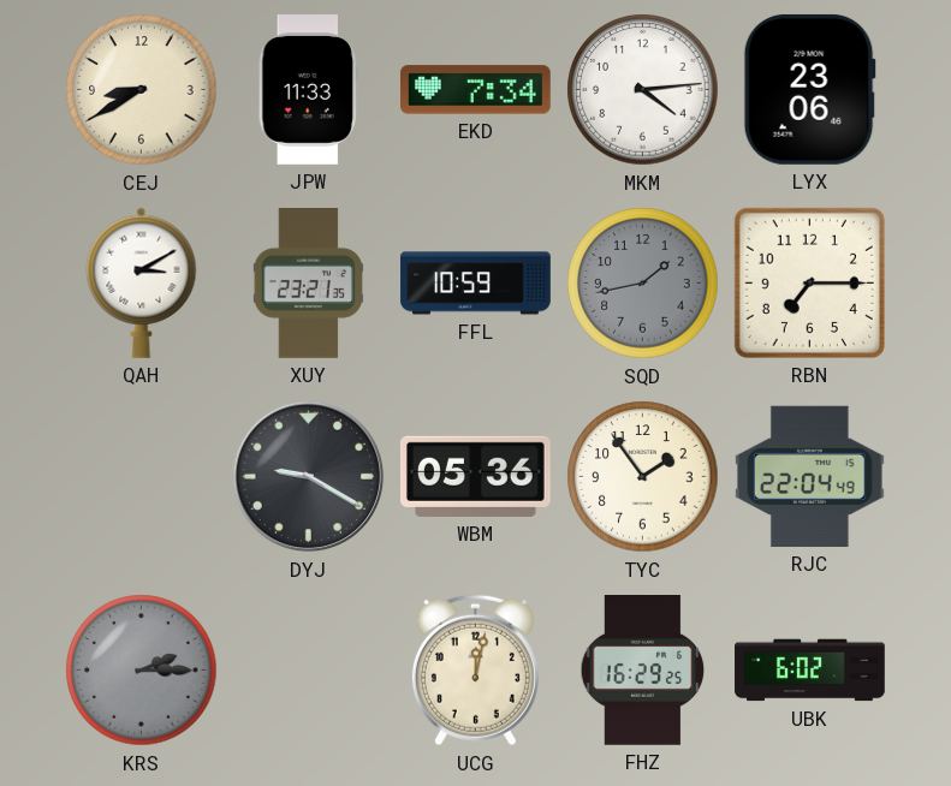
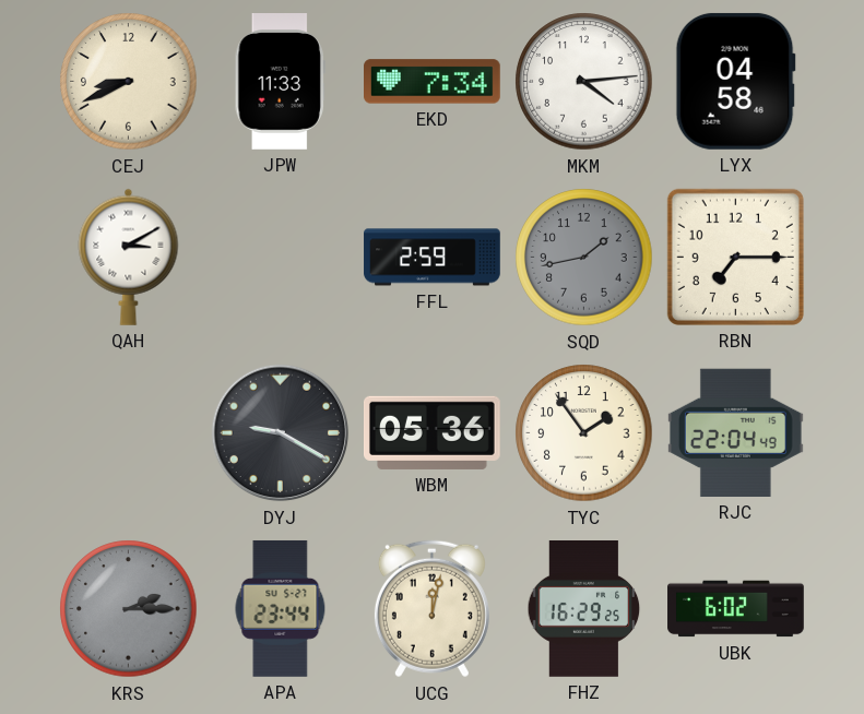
CEJ: 8:40 -> 8:41
LYX: 23:06 -> 04:58
XUY: 23:21 -> none
FFL: 10:59 -> 2:59
APA: none -> 23:44
